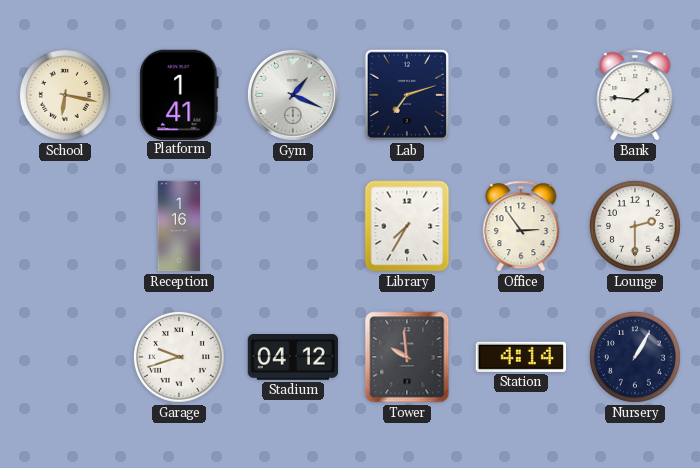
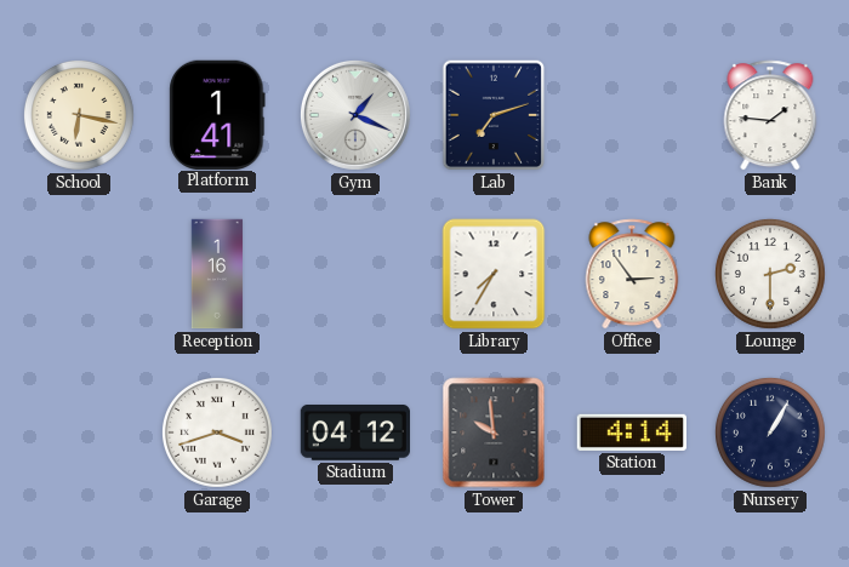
Garage: 9:42 -> 3:42
